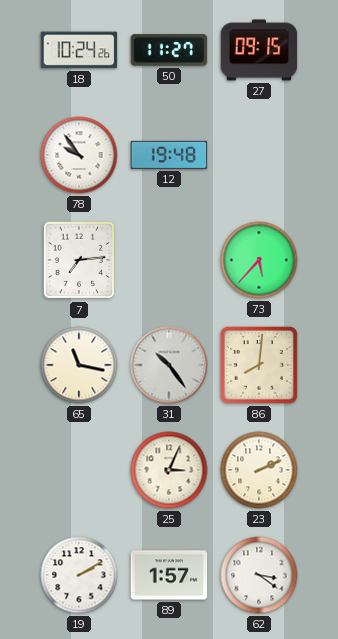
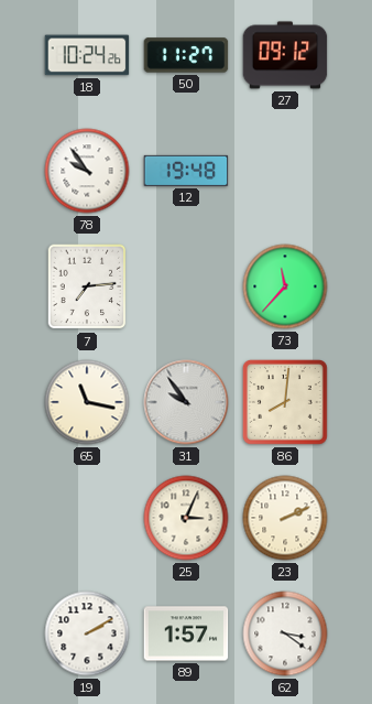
27: 09:15 -> 09:12
73: 5:37 -> 11:37
31: 10:24 -> 9:54
